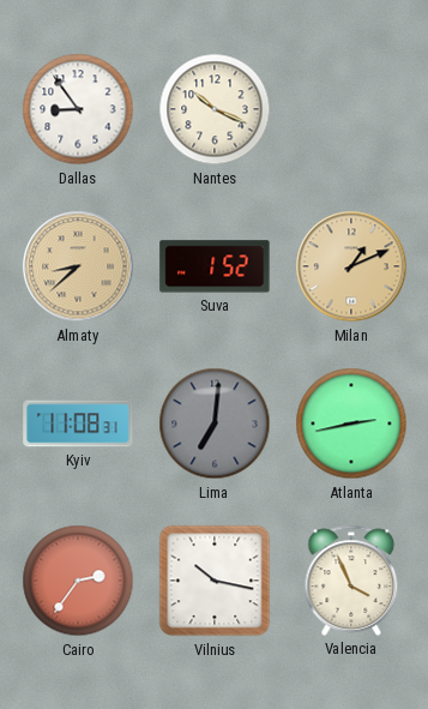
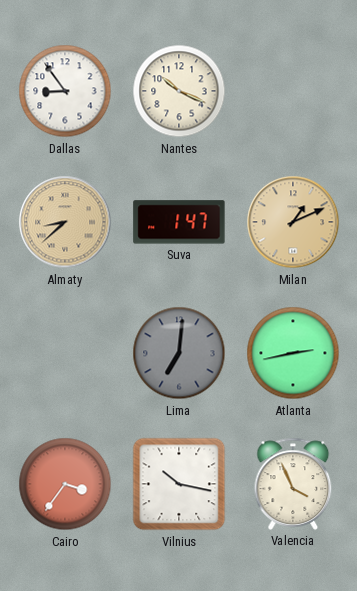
Suva: 1:52 -> 1:47
Kyiv: 11:08 -> none
Cairo: 2:36 -> 3:36
